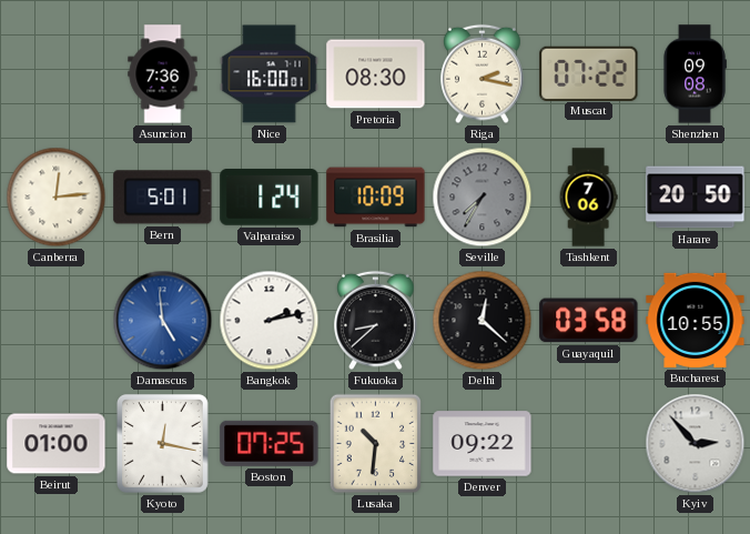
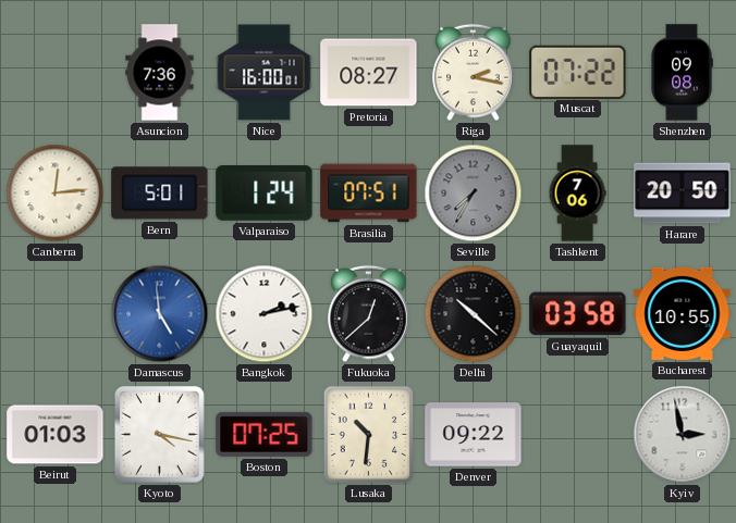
Pretoria: 08:30 -> 08:27
Brasilia: 10:09 -> 07:51
Fukuoka: 8:38 -> 12:38
Delhi: 12:22 -> 10:22
Beirut: 01:00 -> 01:03
Kyoto: 12:17 -> 4:17
Kyiv: 2:53 -> 2:58
